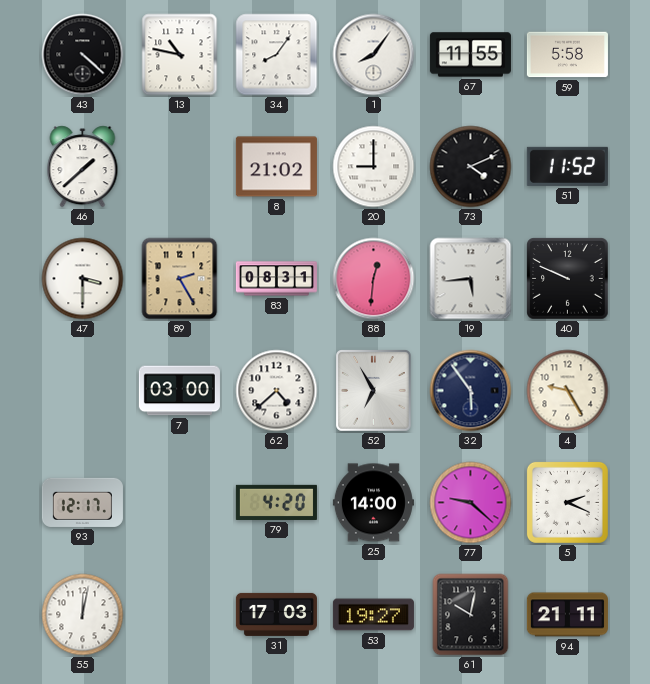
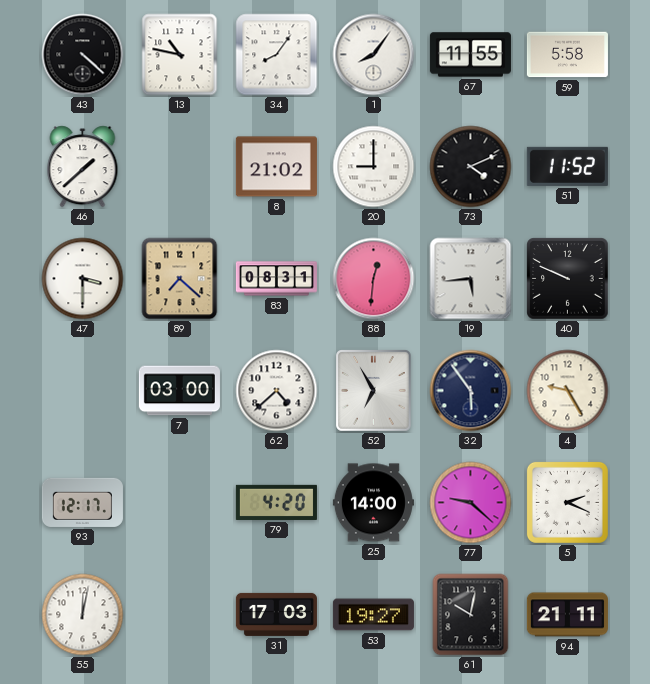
89: 2:25 -> 7:22
